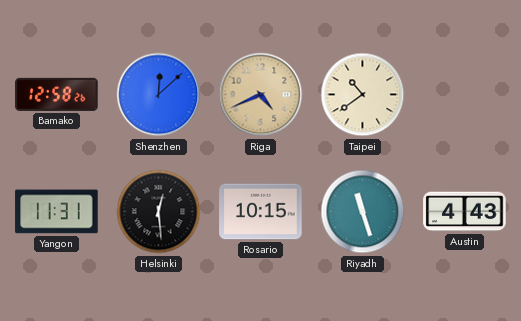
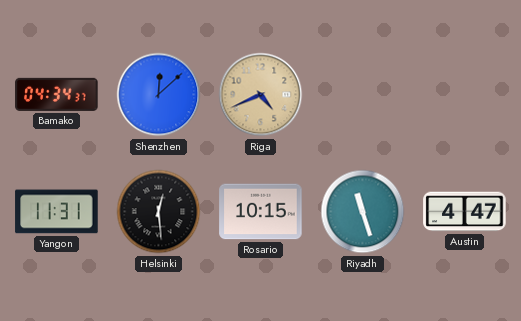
Bamako: 12:58 -> 04:34
Taipei: 10:39 -> none
Austin: 4:43 -> 4:47
